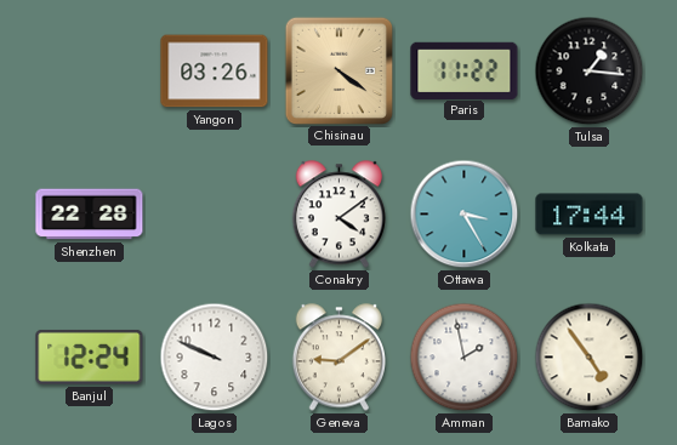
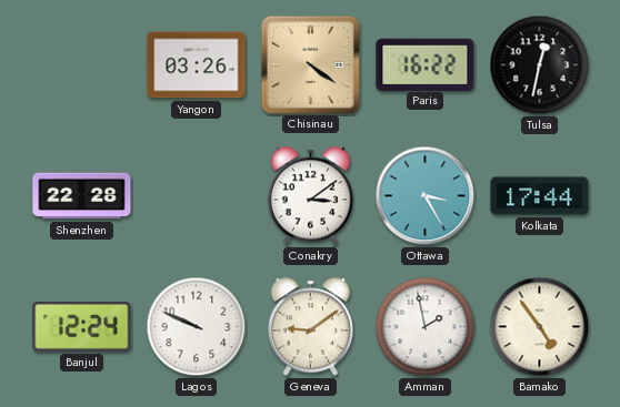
Paris: 11:22 -> 16:22
Tulsa: 1:16 -> 12:32
Conakry: 4:09 -> 3:09
